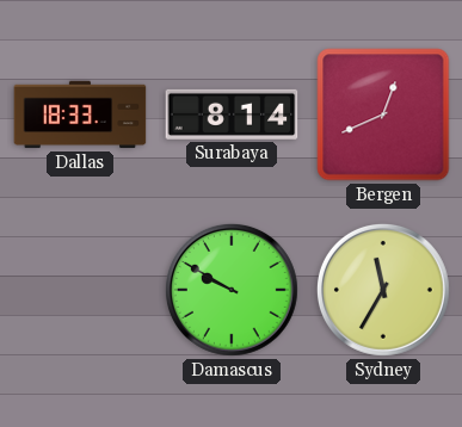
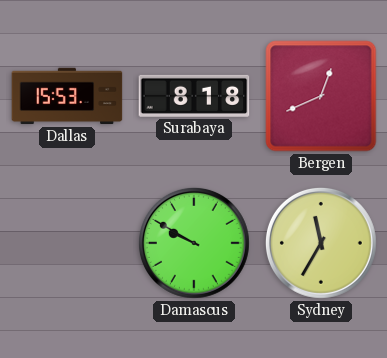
Dallas: 18:33 -> 15:53
Surabaya: 8:14 -> 8:18
